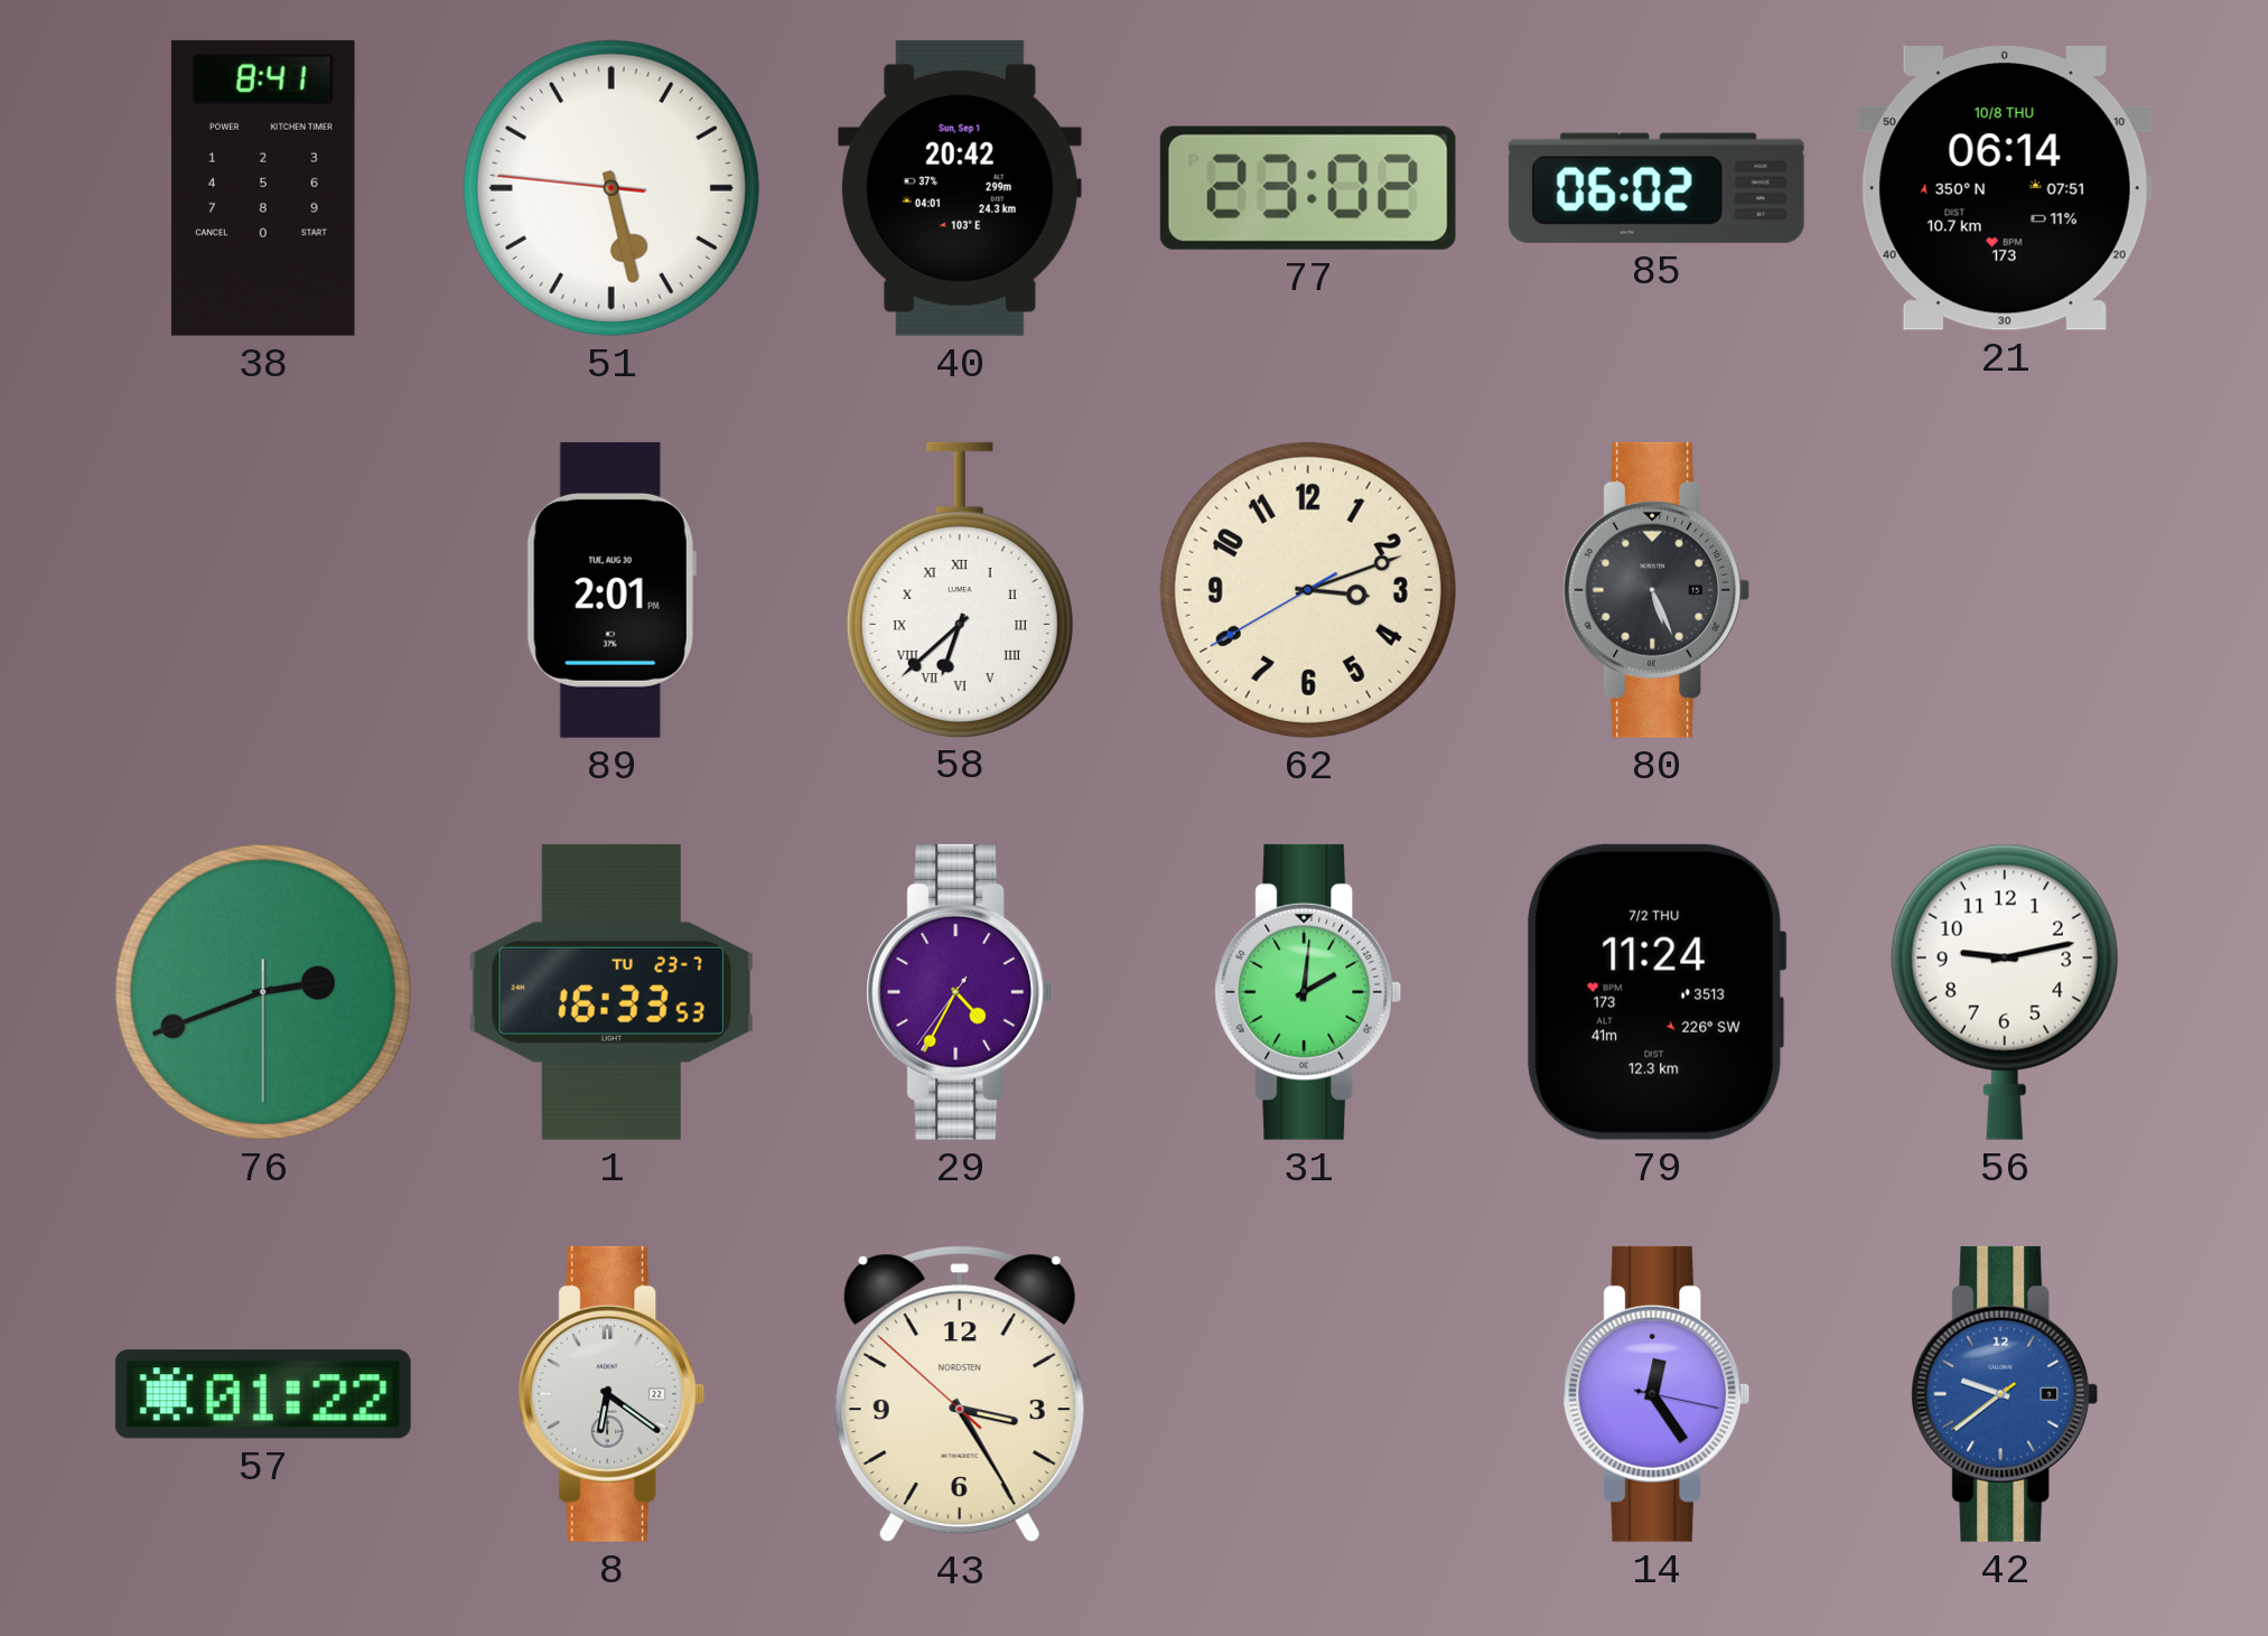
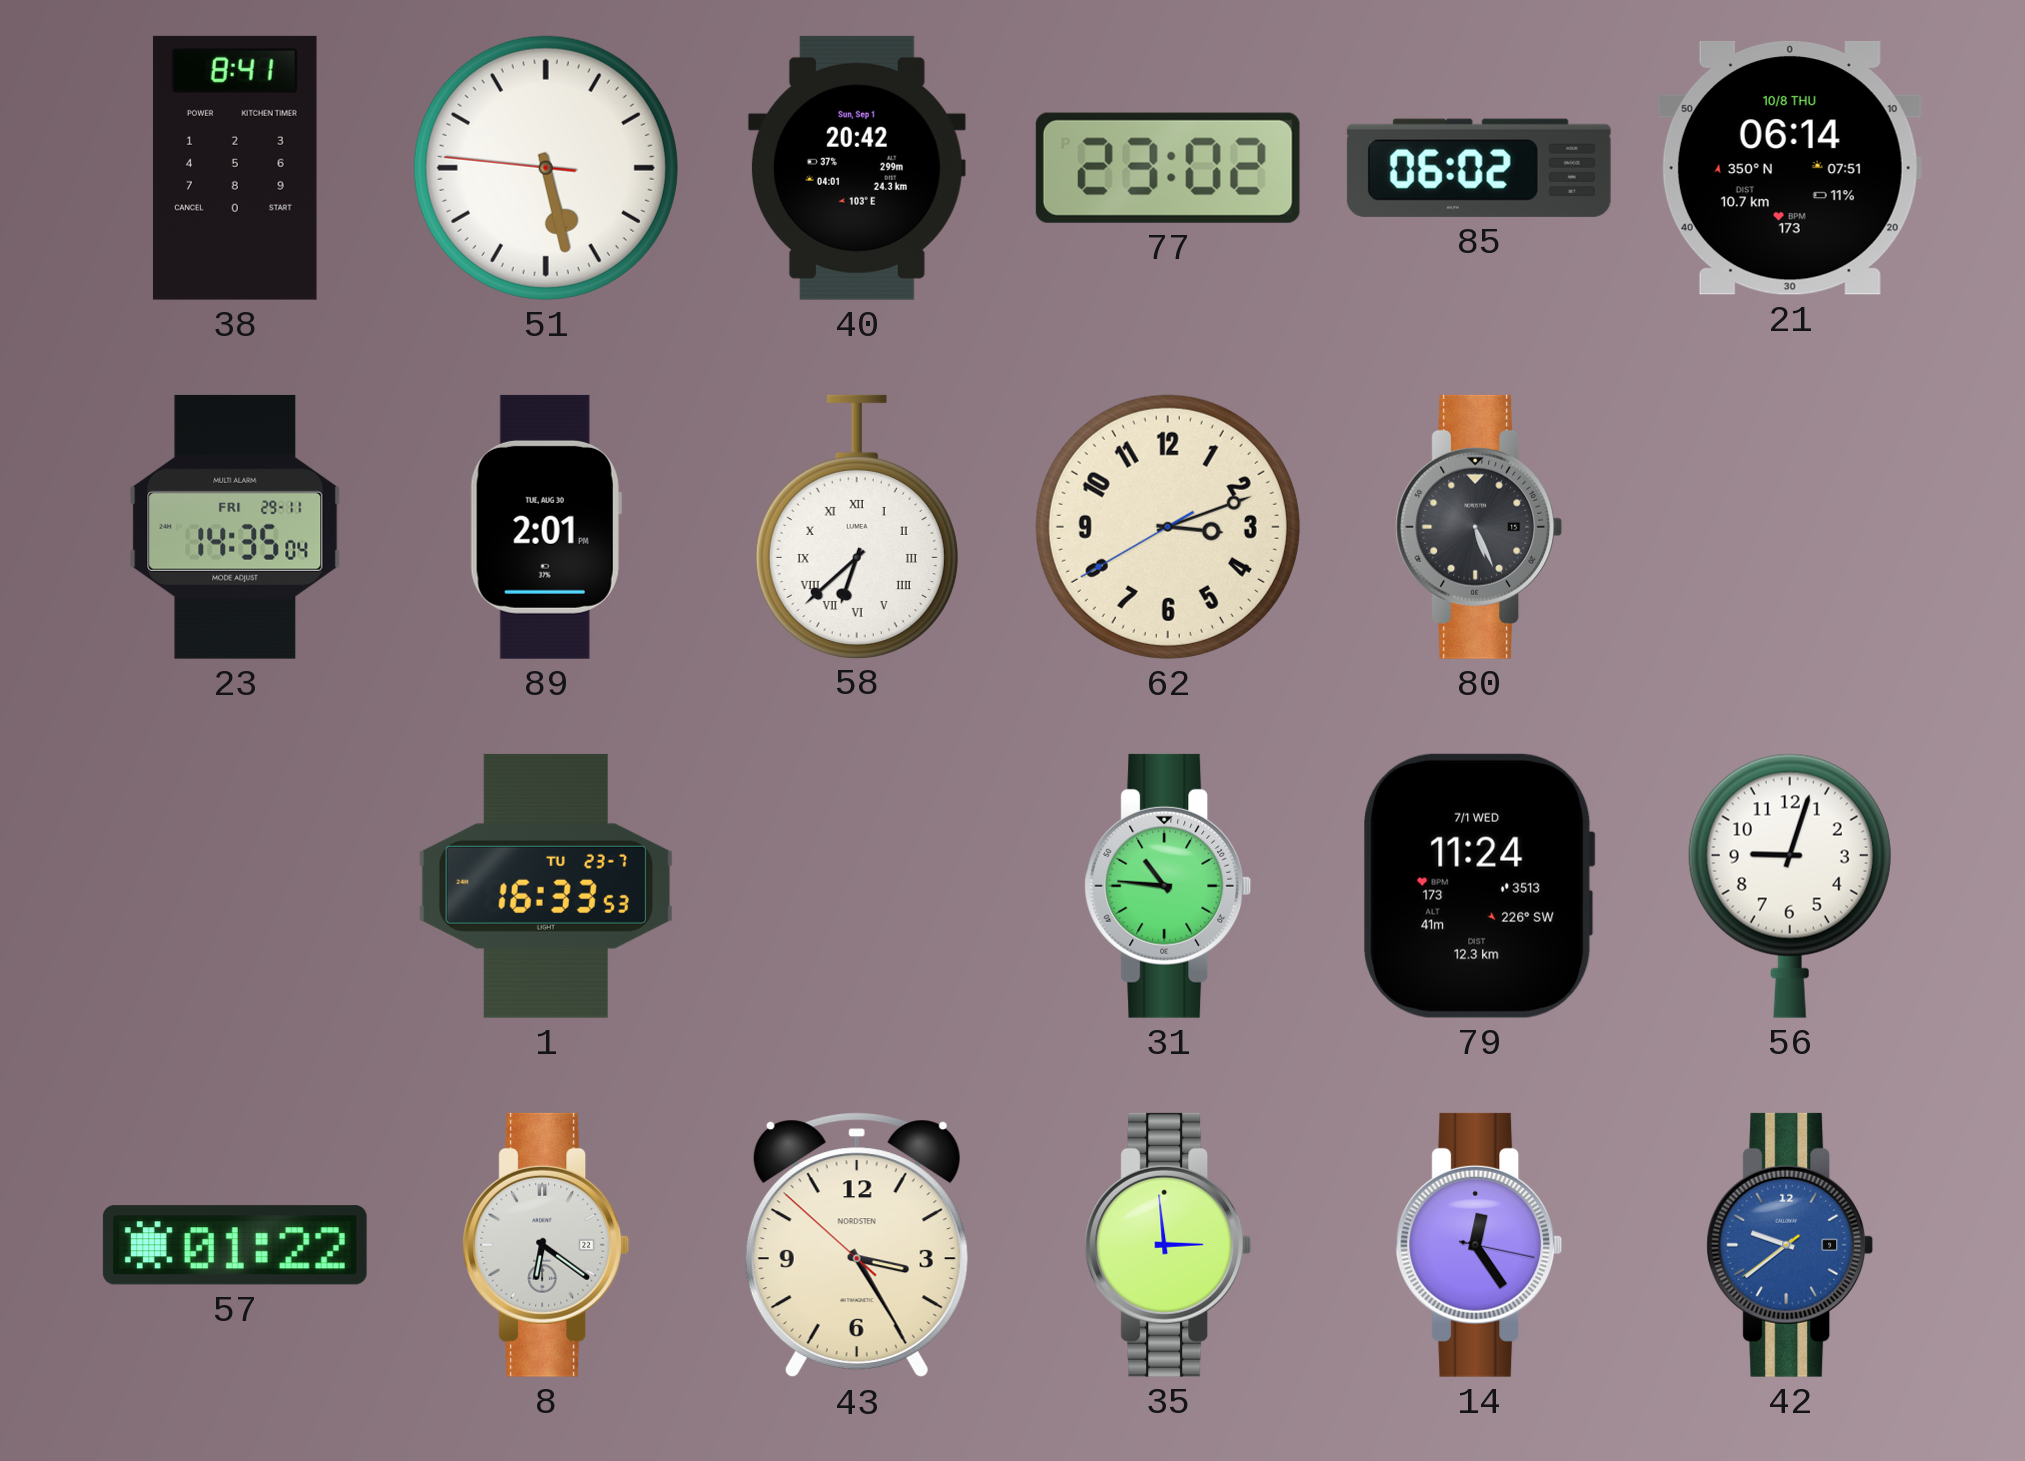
23: none -> 14:35
76: 2:41 -> none
29: 4:34 -> none
31: 2:01 -> 10:46
79 date: 7/2 THU -> 7/1 WED
56: 9:13 -> 9:03
35: none -> 2:59
